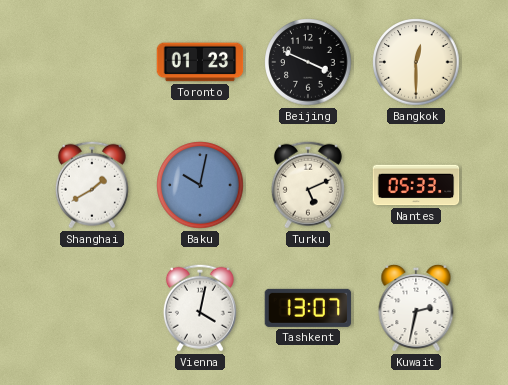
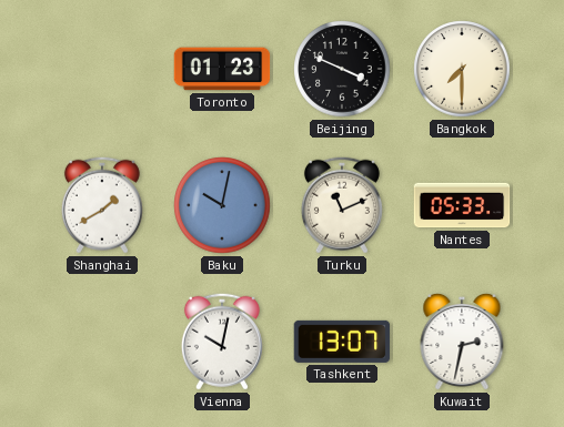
Bangkok: 12:30 -> 7:30
Turku: 5:11 -> 11:11
Vienna: 4:02 -> 10:02
